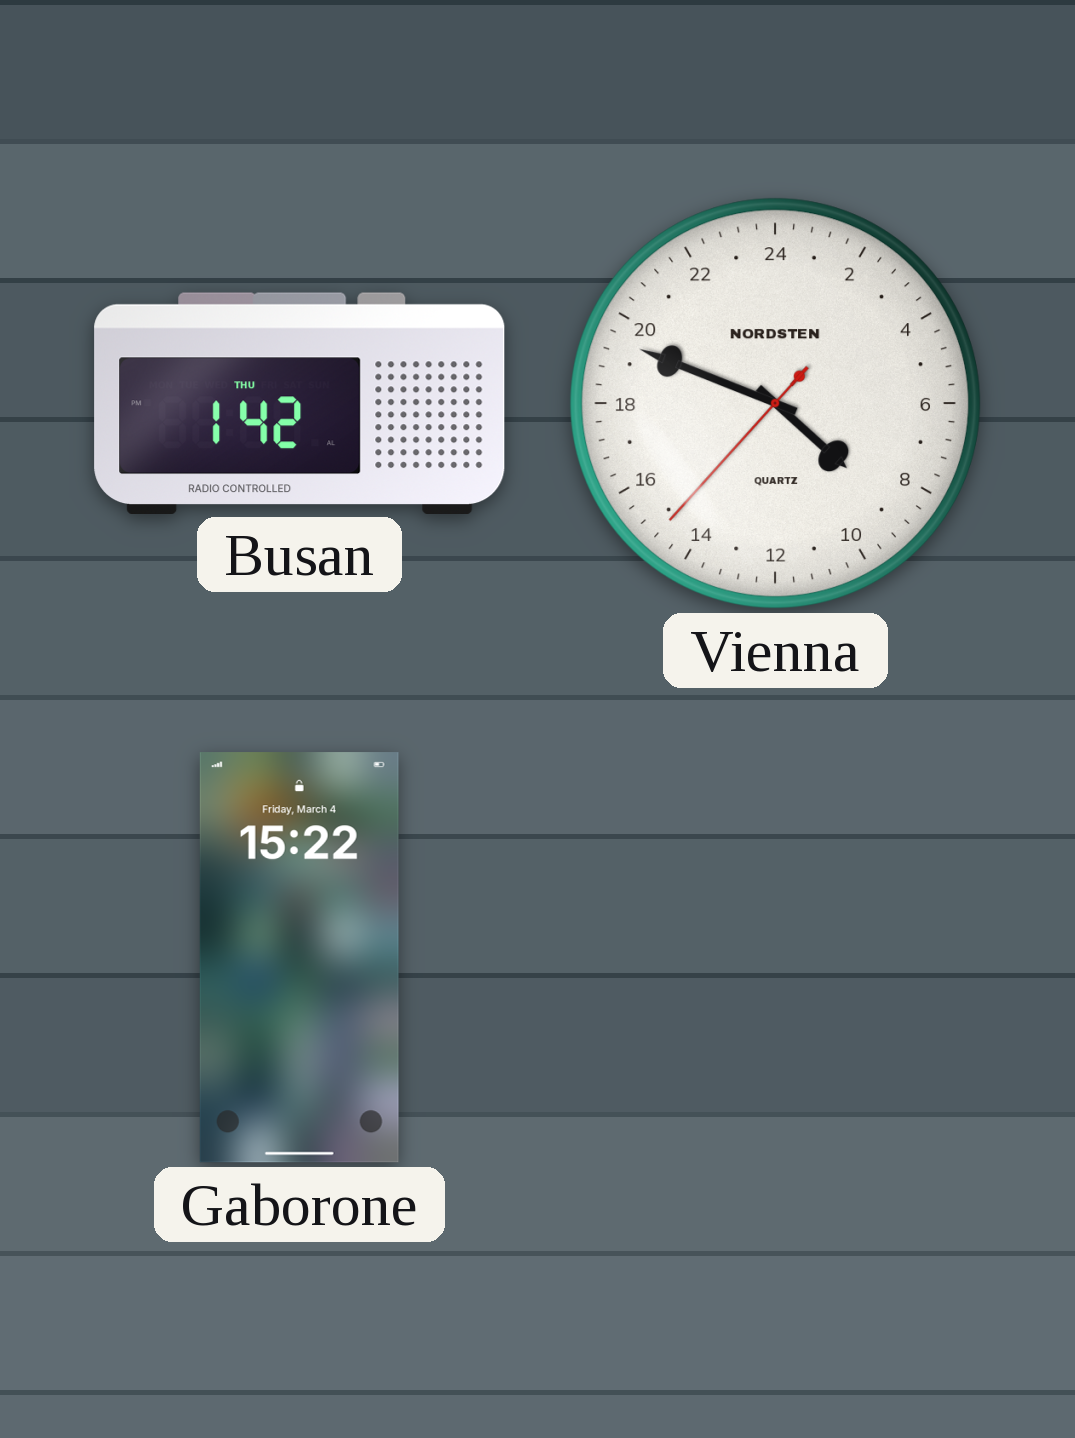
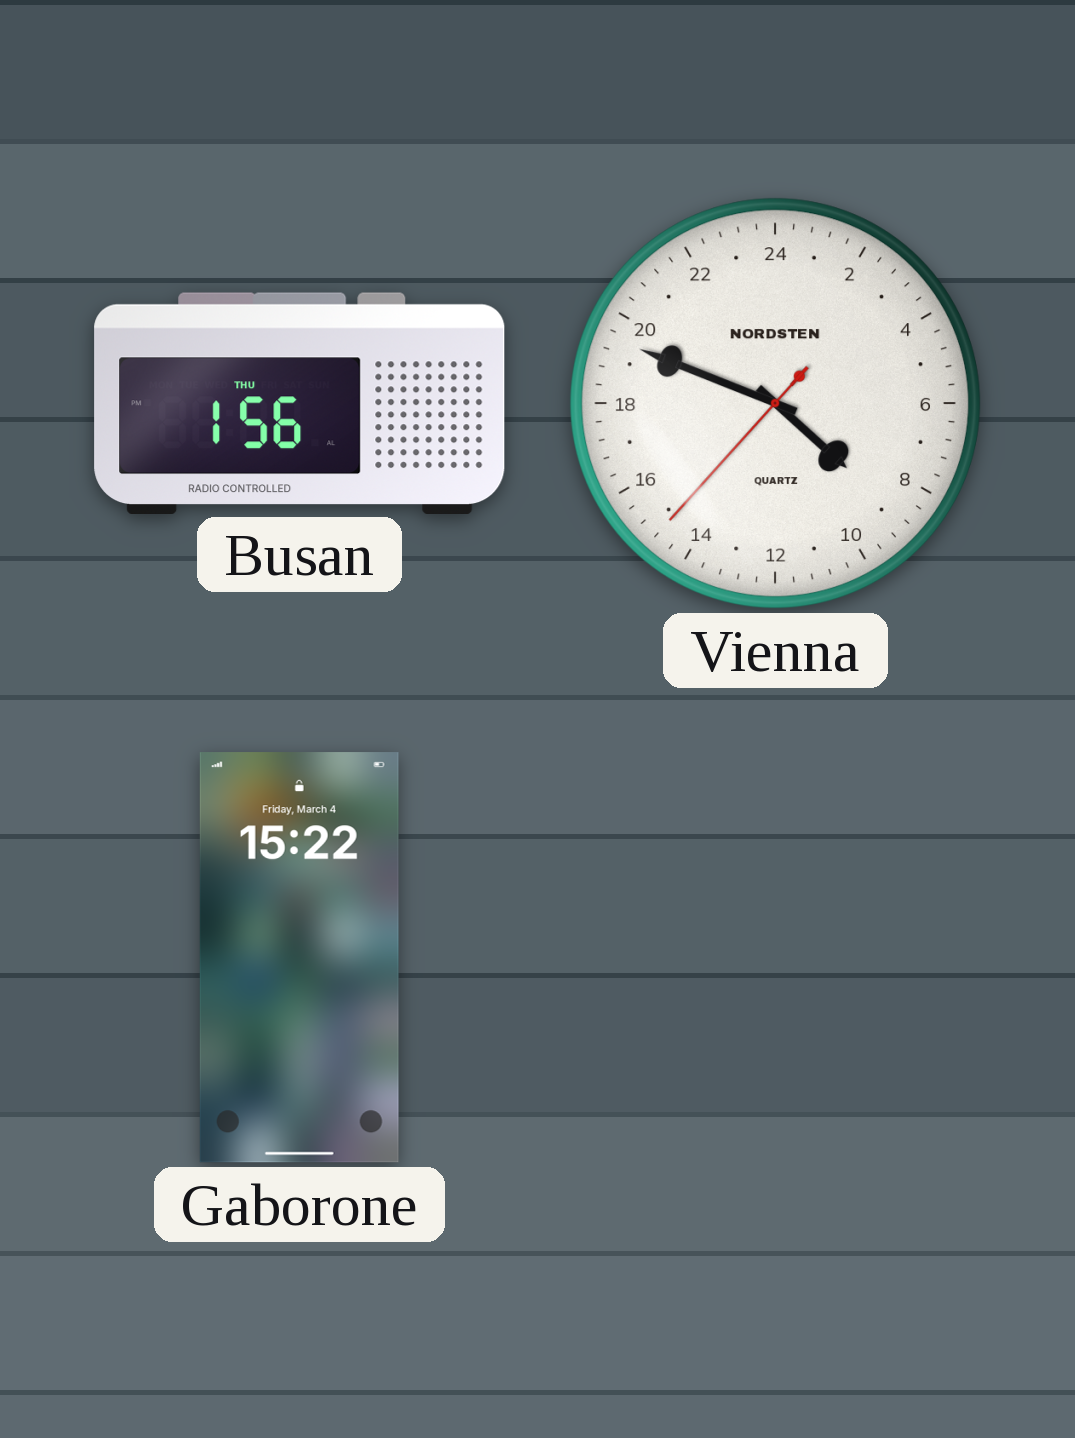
Busan: 1:42 -> 1:56
